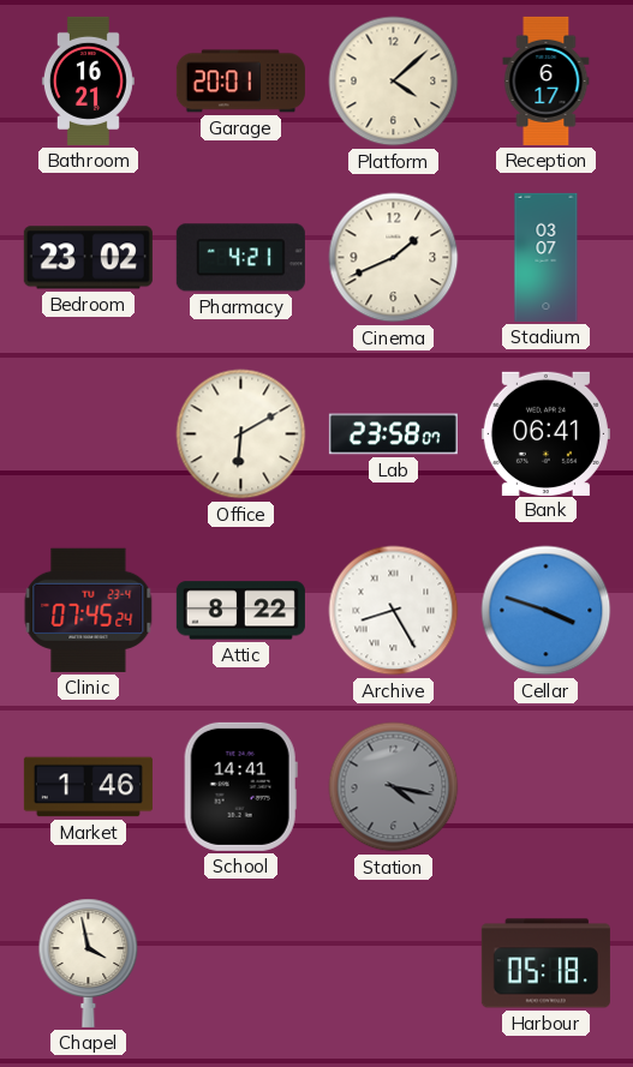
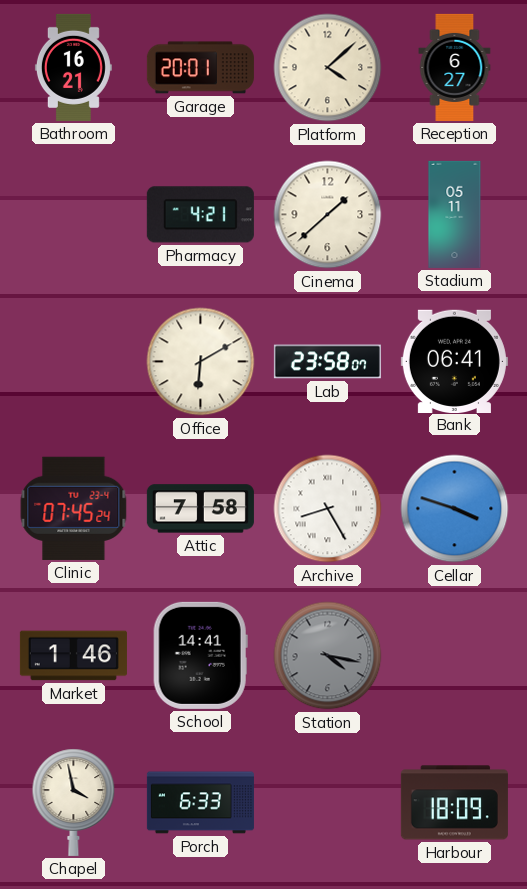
Reception: 6:17 -> 6:27
Bedroom: 23:02 -> none
Cinema: 1:41 -> 1:38
Stadium: 03:07 -> 05:11
Attic: 8:22 -> 7:58
Porch: none -> 6:33
Harbour: 05:18 -> 18:09
